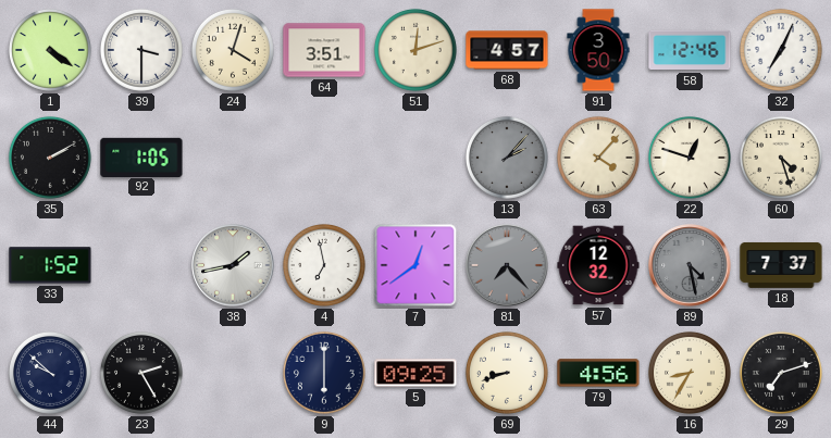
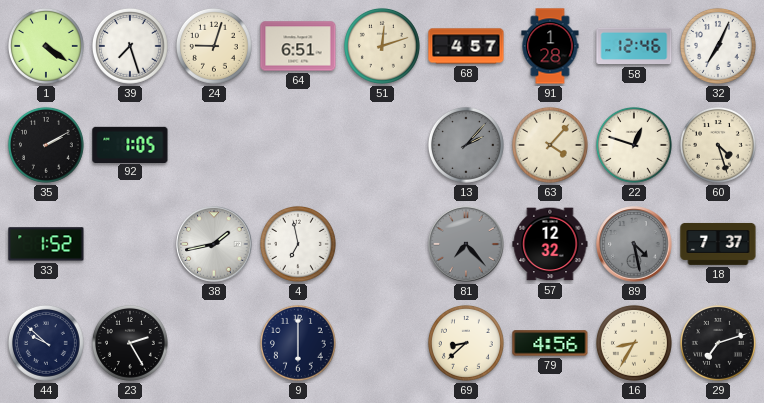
39: 3:30 -> 7:27
24: 4:03 -> 9:03
64: 3:51 -> 6:51
91: 3:50 -> 1:28
7: 12:39 -> none
5: 09:25 -> none
69: 8:42 -> 8:38
